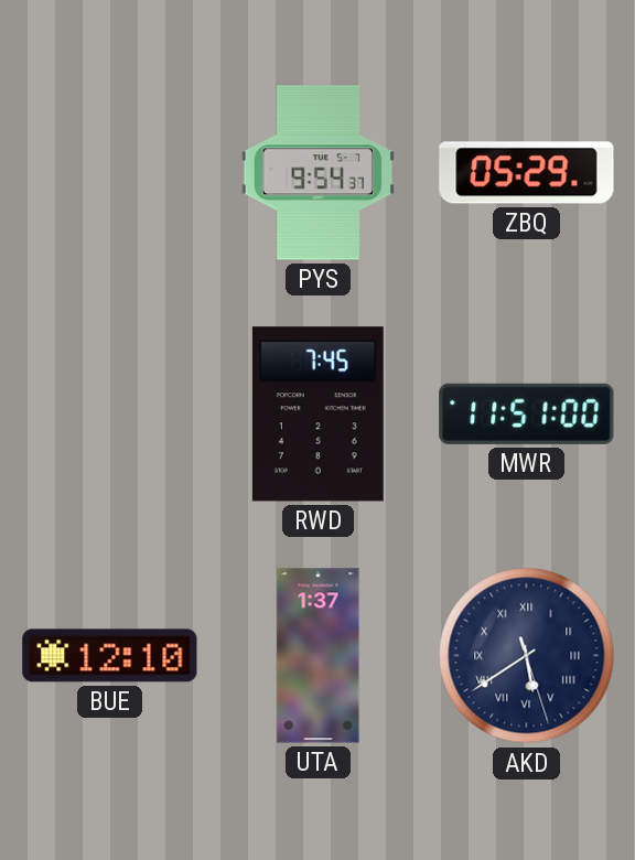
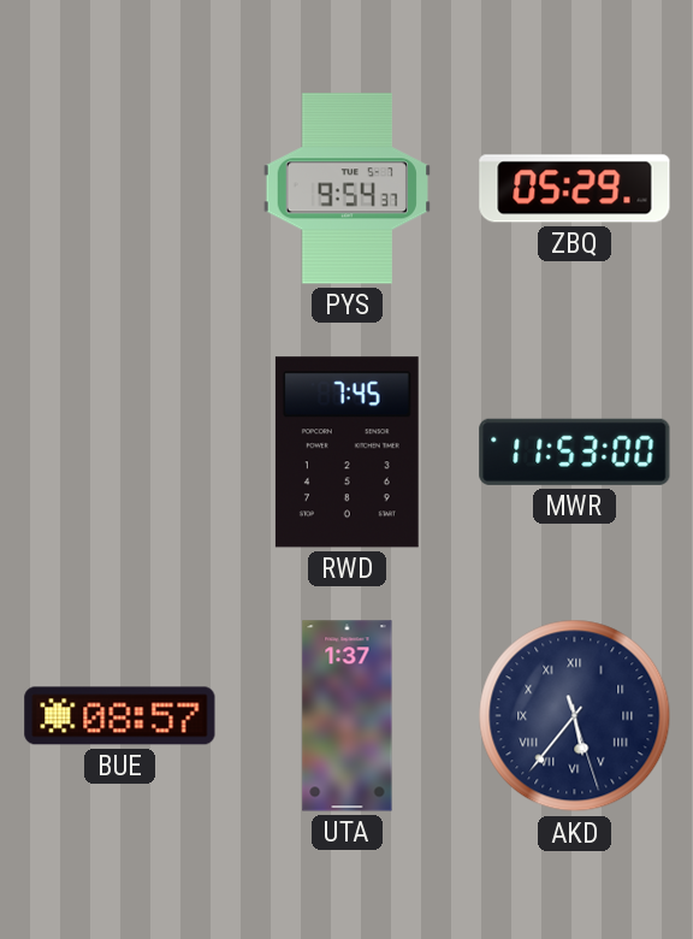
MWR: 11:51 -> 11:53
BUE: 12:10 -> 08:57
AKD: 5:39 -> 5:36
